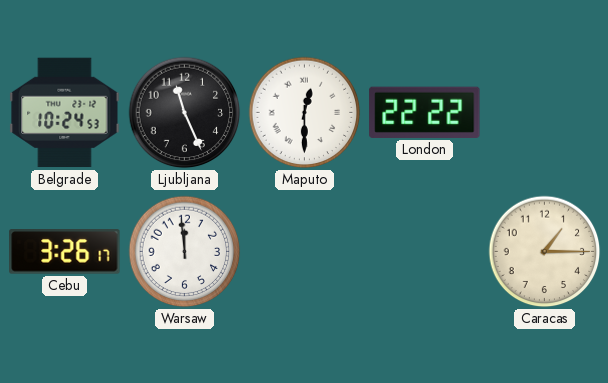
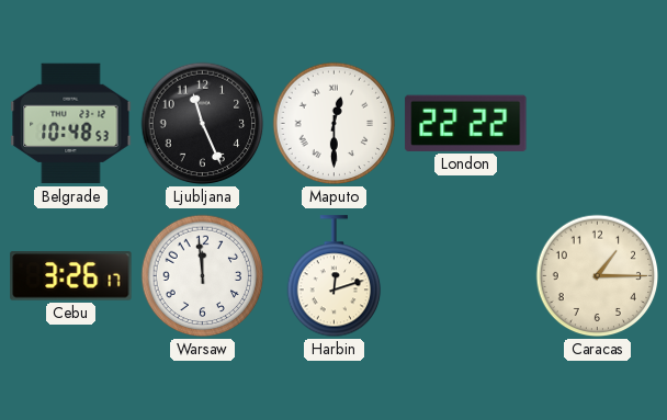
Belgrade: 10:24 -> 10:48
Harbin: none -> 12:12
